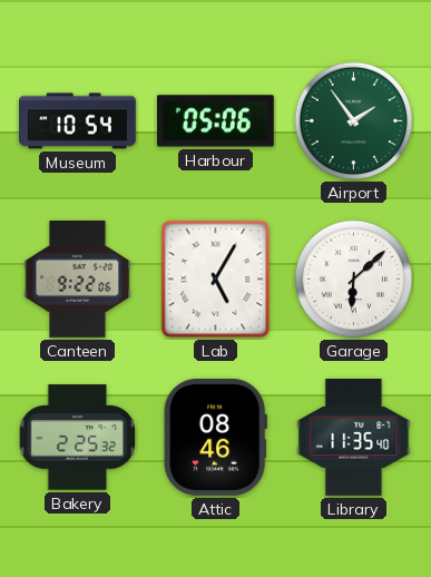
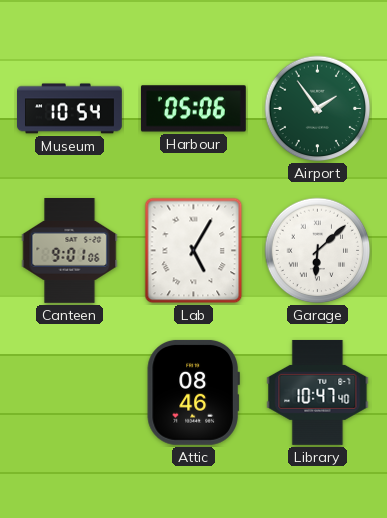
Canteen: 9:22 -> 9:01
Bakery: 2:25 -> none
Library: 11:35 -> 10:47
